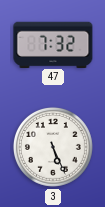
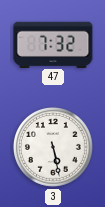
3: 5:26 -> 5:28
